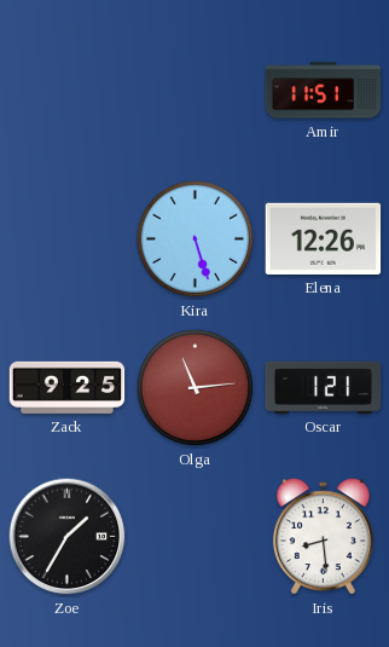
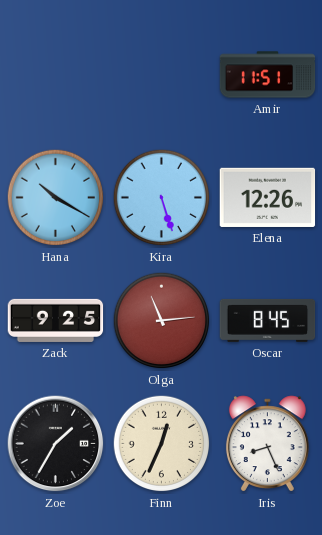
Hana: none -> 10:20
Oscar: 1:21 -> 8:45
Finn: none -> 12:34
Iris: 8:29 -> 8:26
